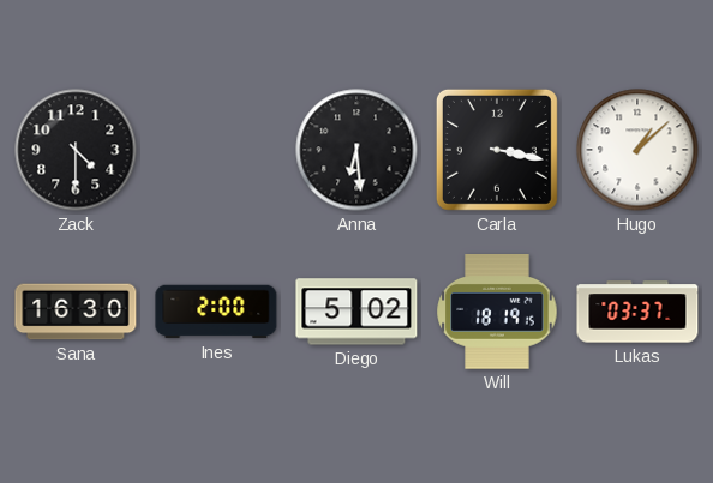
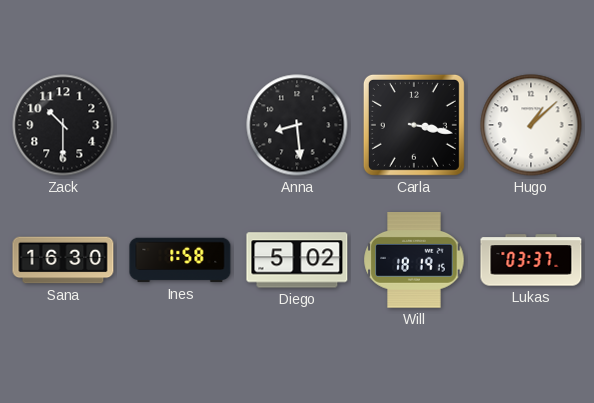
Zack: 4:30 -> 10:30
Anna: 6:29 -> 8:29
Ines: 2:00 -> 1:58
